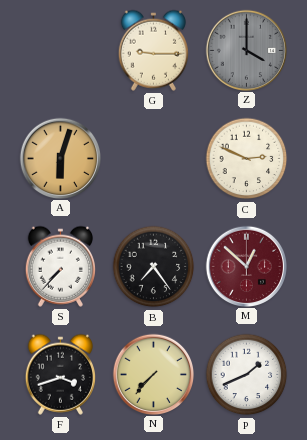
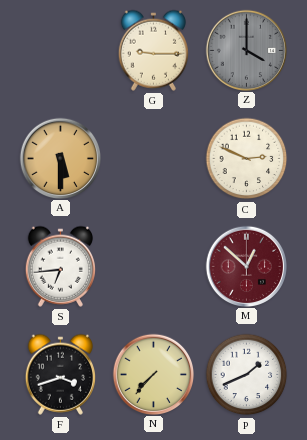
A: 6:03 -> 5:30
S: 7:37 -> 6:44
B: 7:24 -> none
